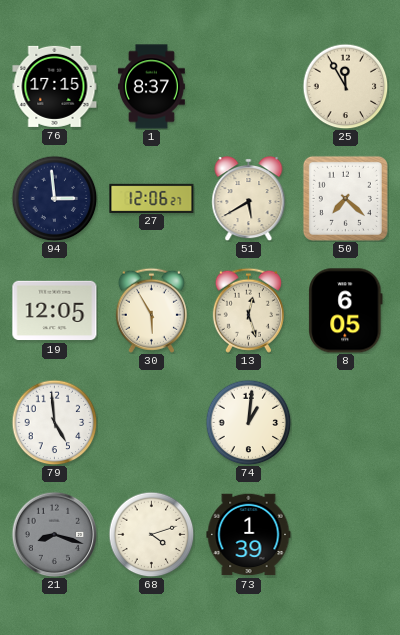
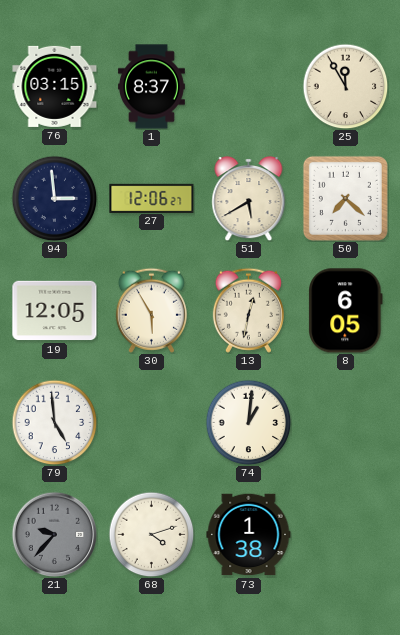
76: 17:15 -> 03:15
13: 12:27 -> 12:32
21: 8:18 -> 9:37
73: 1:39 -> 1:38
